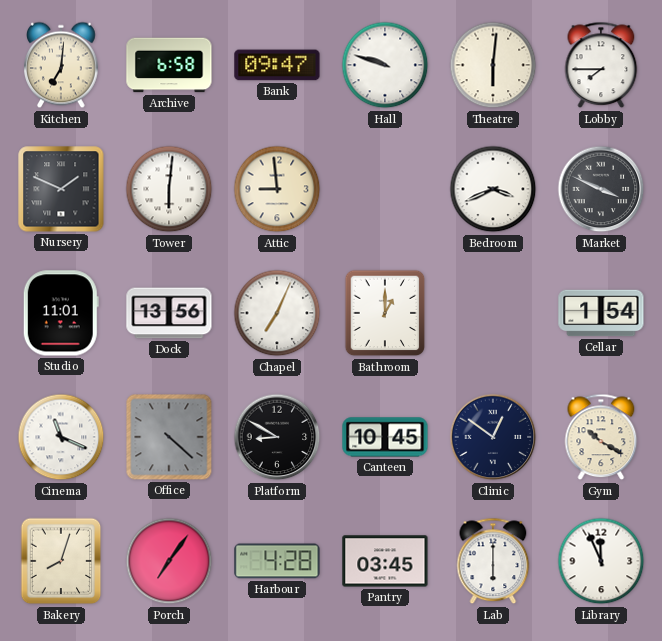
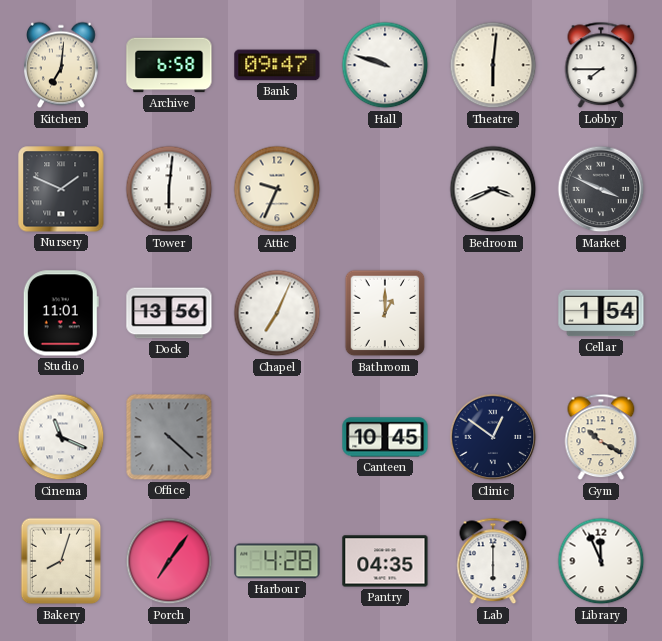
Attic: 8:59 -> 9:34
Platform: 8:50 -> none
Pantry: 03:45 -> 04:35
